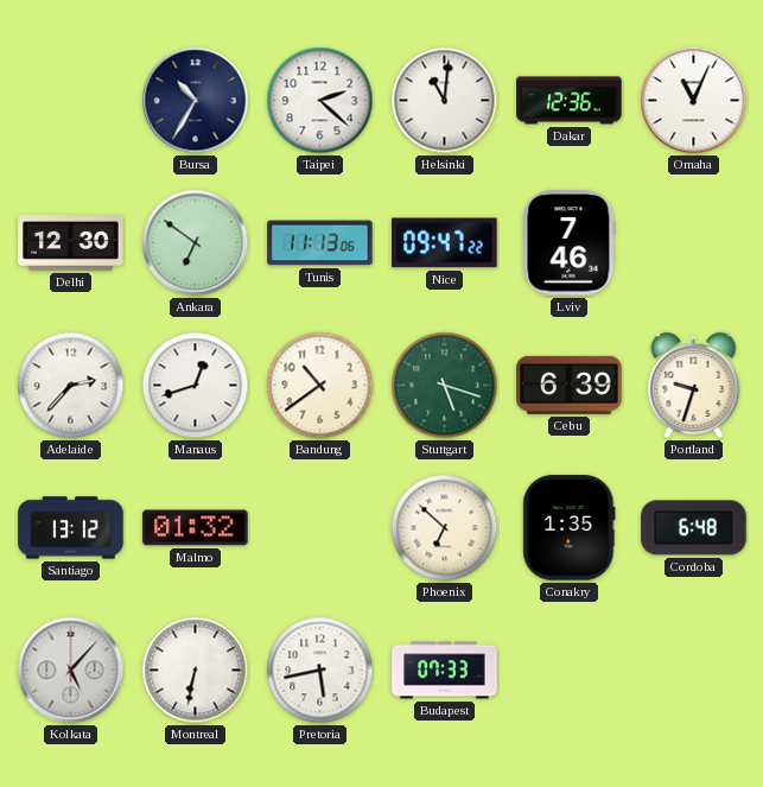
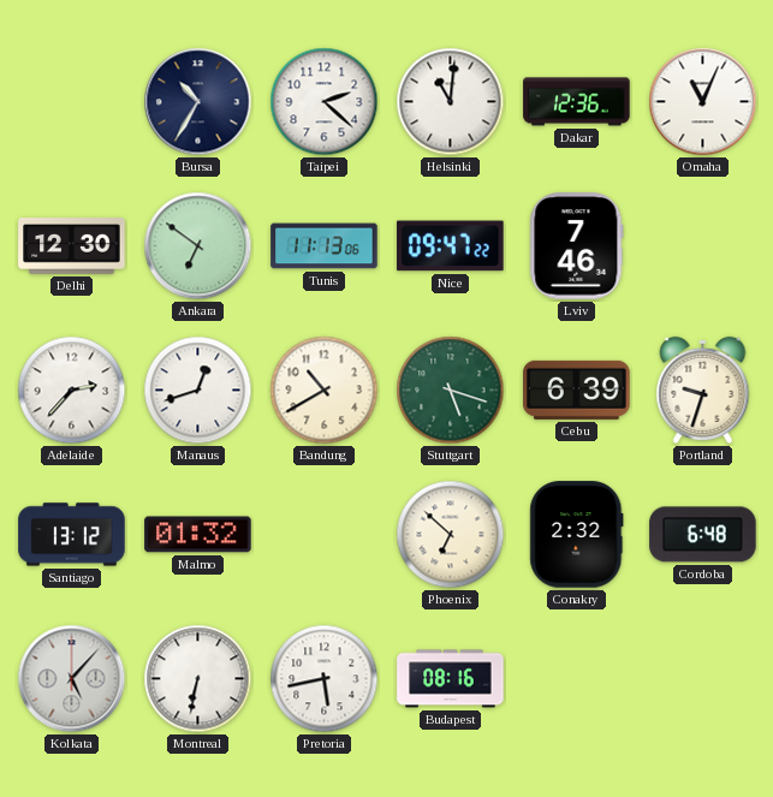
Bandung: 10:39 -> 10:40
Conakry: 1:35 -> 2:32
Budapest: 07:33 -> 08:16
